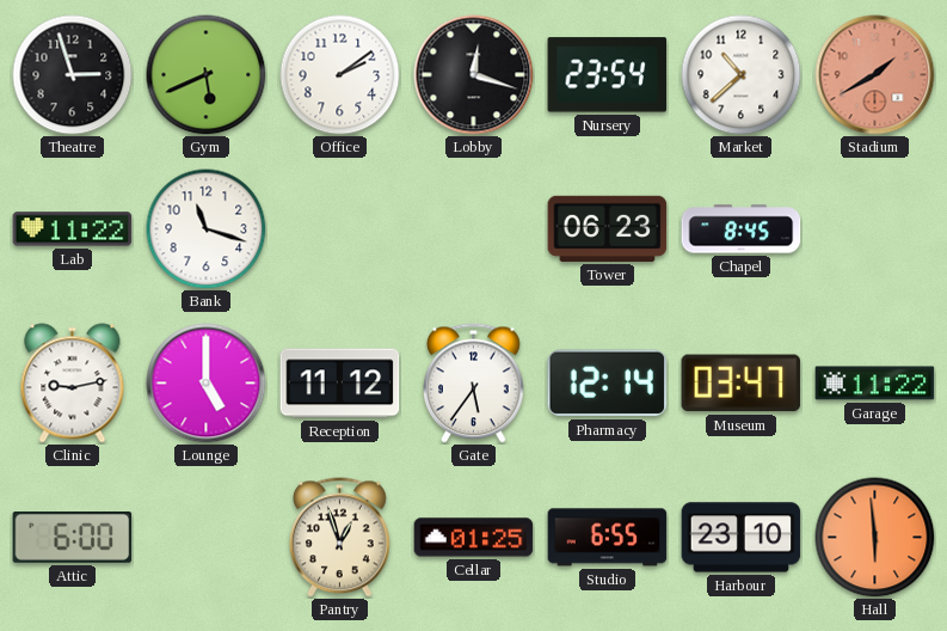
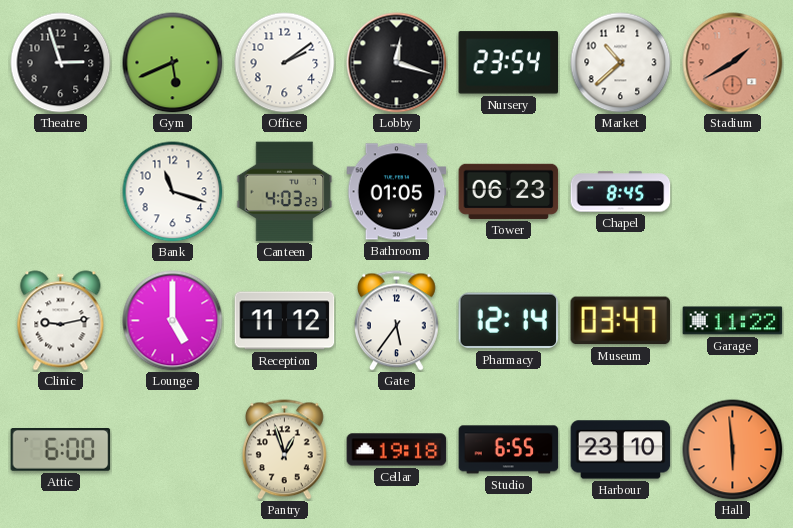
Lab: 11:22 -> none
Canteen: none -> 4:03
Bathroom: none -> 01:05
Cellar: 01:25 -> 19:18
